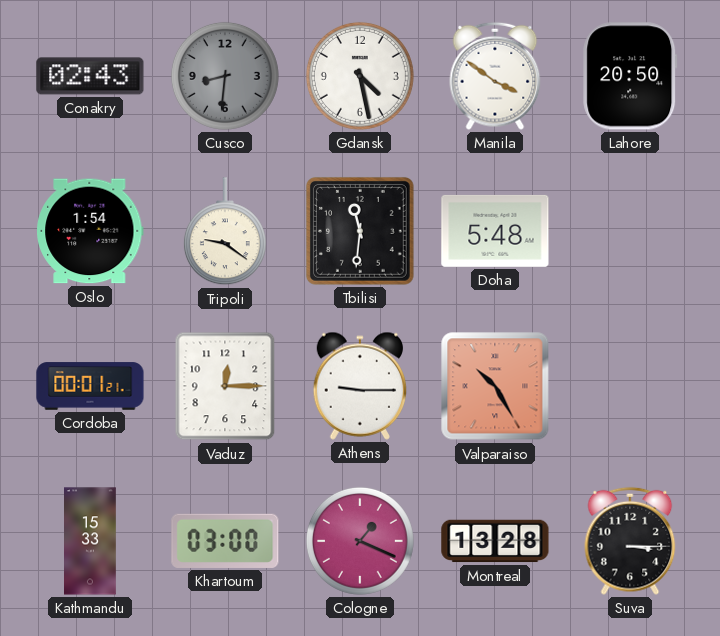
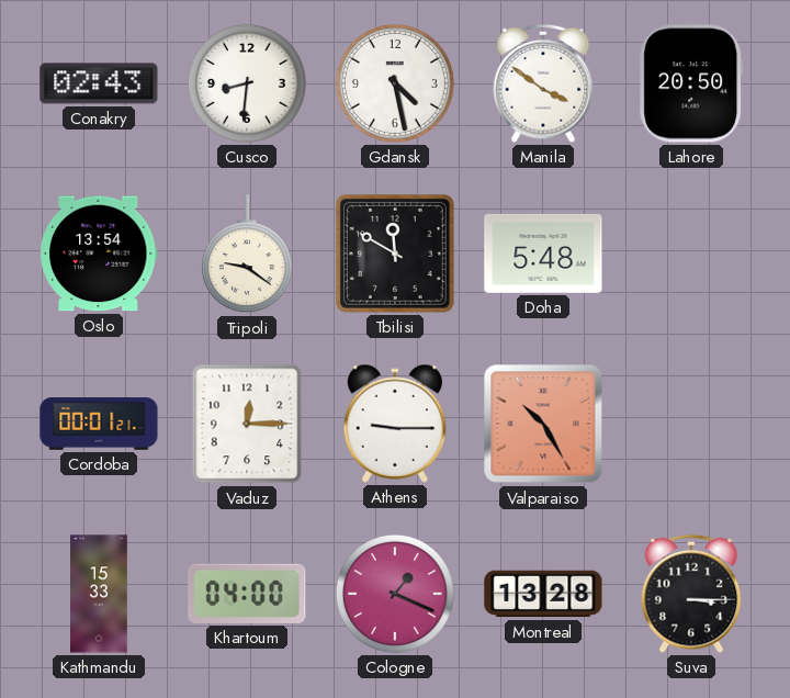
Cusco dial: grey -> white
Oslo: 1:54 -> 13:54
Tbilisi: 11:31 -> 11:50
Khartoum: 03:00 -> 04:00
